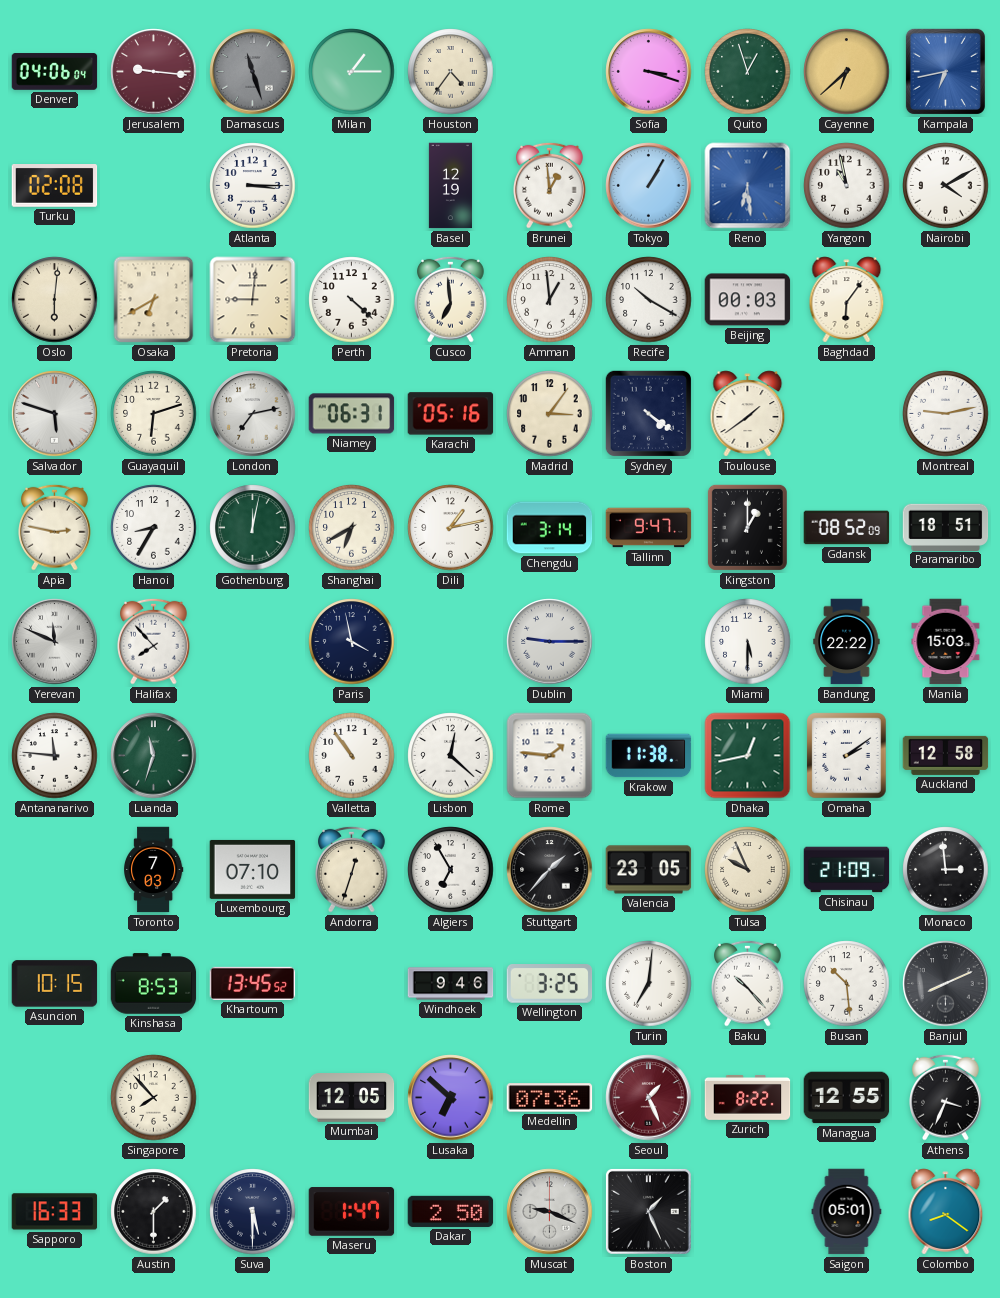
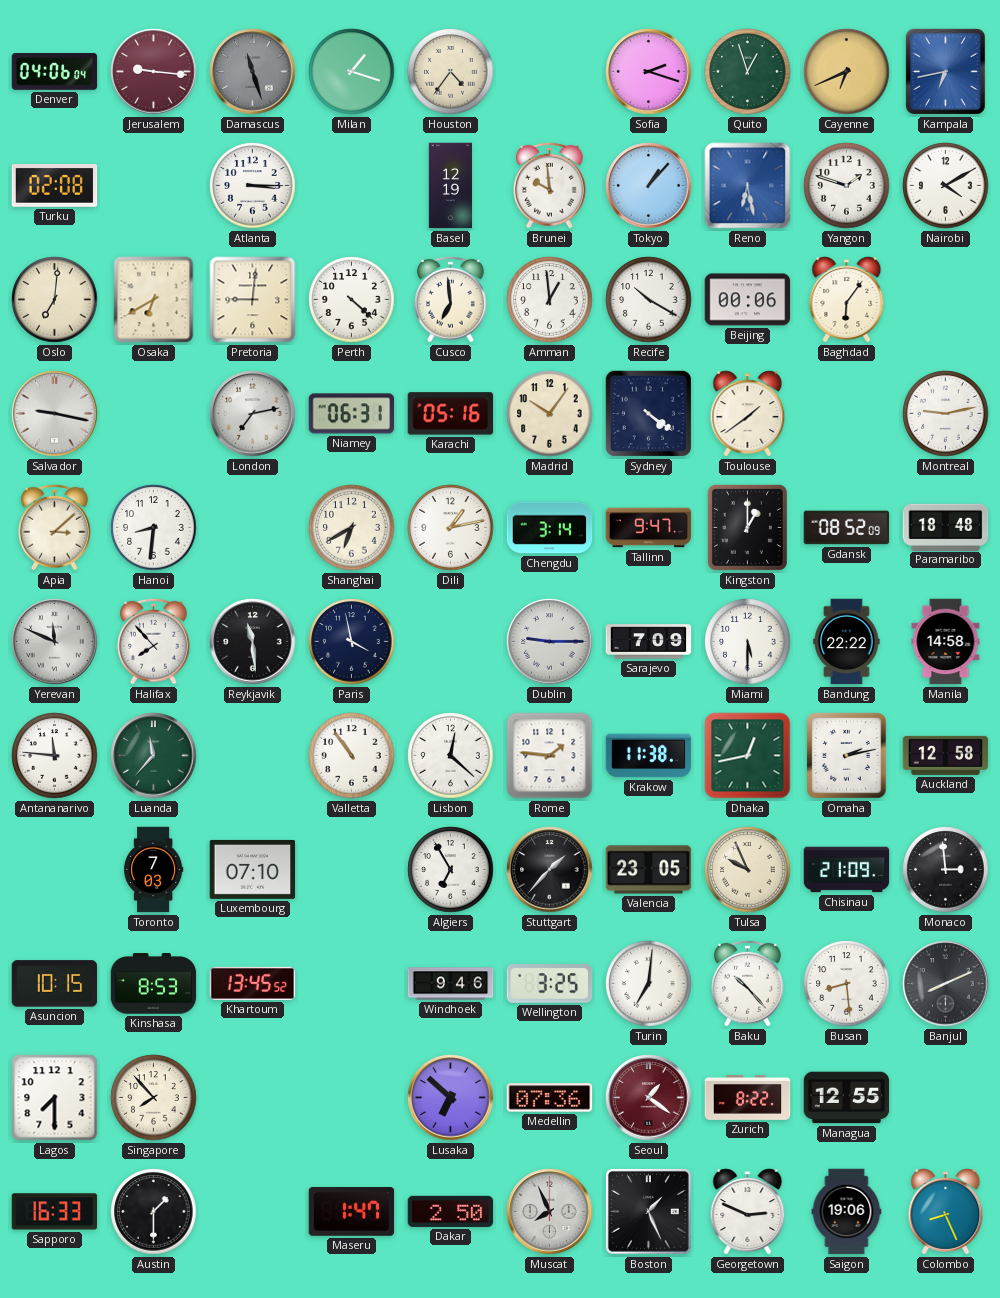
Milan: 1:15 -> 1:18
Sofia: 3:18 -> 2:18
Cayenne: 6:38 -> 6:41
Brunei: 12:59 -> 9:59
Tokyo: 1:05 -> 1:07
Reno: 6:29 -> 6:28
Yangon: 10:58 -> 1:48
Oslo: 6:01 -> 7:01
Beijing: 00:03 -> 00:06
Salvador: 5:48 -> 9:17
Guayaquil: 6:12 -> none
Madrid: 3:06 -> 10:06
Apia: 2:47 -> 3:08
Hanoi: 8:35 -> 8:31
Gothenburg: 12:02 -> none
Paramaribo: 18:51 -> 18:48
Reykjavik: none -> 11:29
Sarajevo: none -> 7:09
Manila: 15:03 -> 14:58
Luanda: 11:33 -> 11:37
Omaha: 2:09 -> 2:13
Andorra: 12:33 -> none
Busan: 10:29 -> 8:29
Lagos: none -> 7:30
Mumbai: 12:05 -> none
Seoul: 1:26 -> 1:21
Athens: 3:34 -> none
Suva: 5:30 -> none
Muscat: 9:19 -> 7:56
Georgetown: none -> 2:49
Saigon: 05:01 -> 19:06
Colombo: 8:21 -> 8:26
